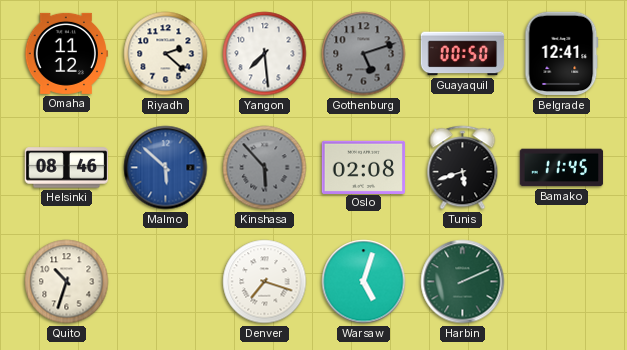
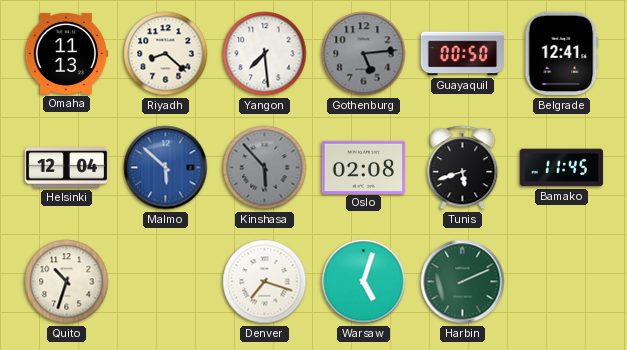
Omaha: 11:12 -> 11:13
Riyadh: 2:22 -> 8:22
Gothenburg: 5:12 -> 5:14
Helsinki: 08:46 -> 12:04
